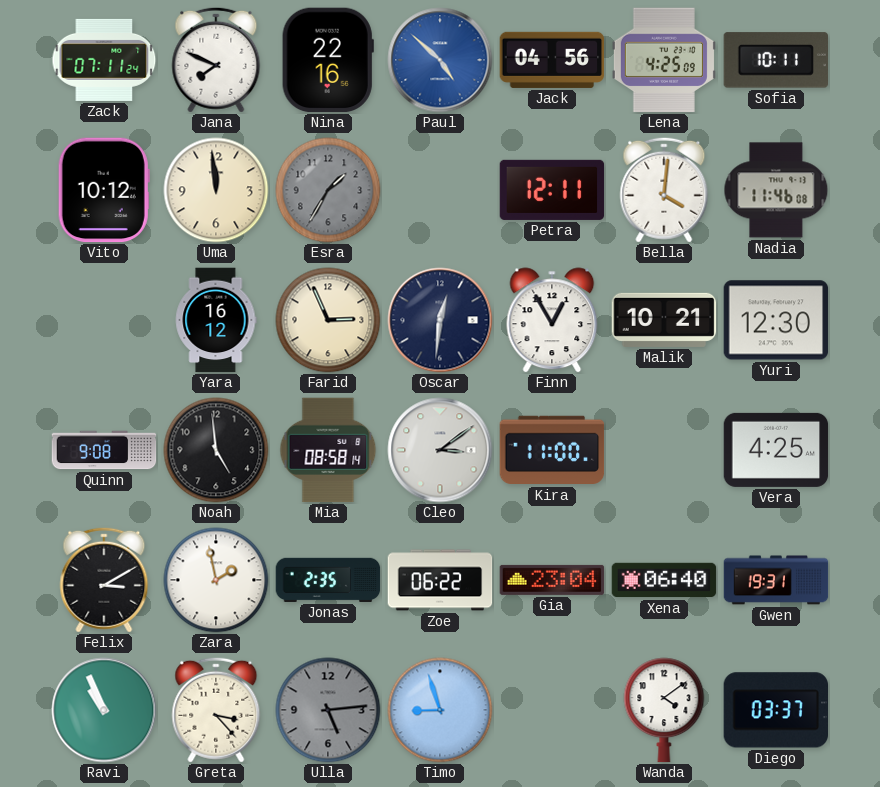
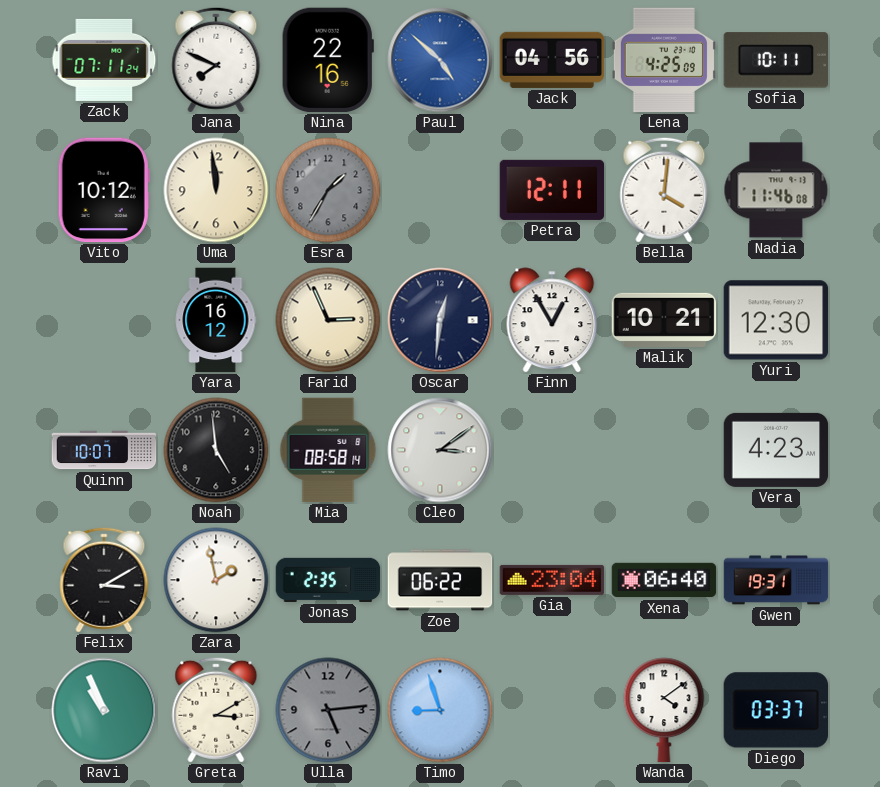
Quinn: 9:08 -> 10:07
Kira: 11:00 -> none
Vera: 4:25 -> 4:23
Greta: 3:23 -> 3:10
